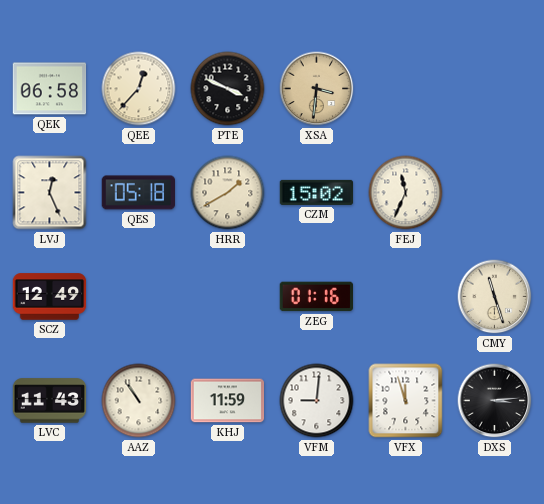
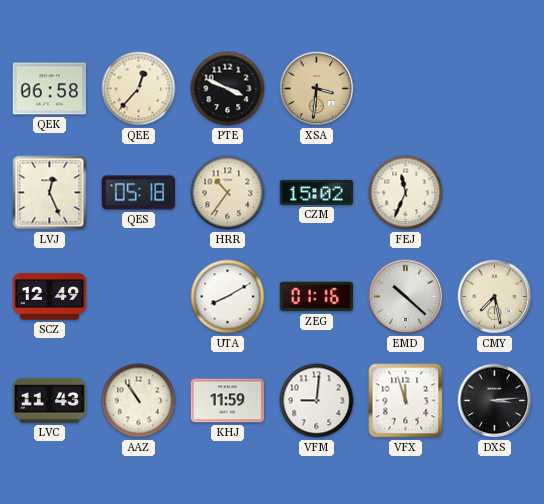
HRR: 1:40 -> 10:36
UTA: none -> 8:10
EMD: none -> 10:22
CMY: 11:27 -> 7:28
